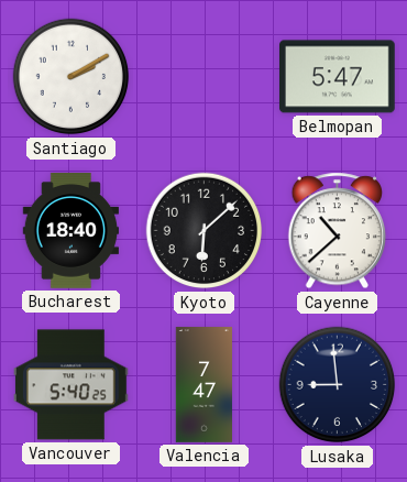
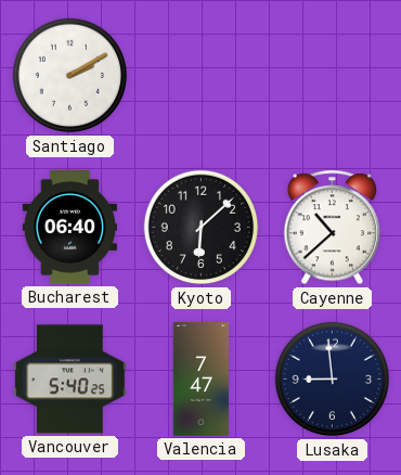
Belmopan: 5:47 -> none
Bucharest: 18:40 -> 06:40
